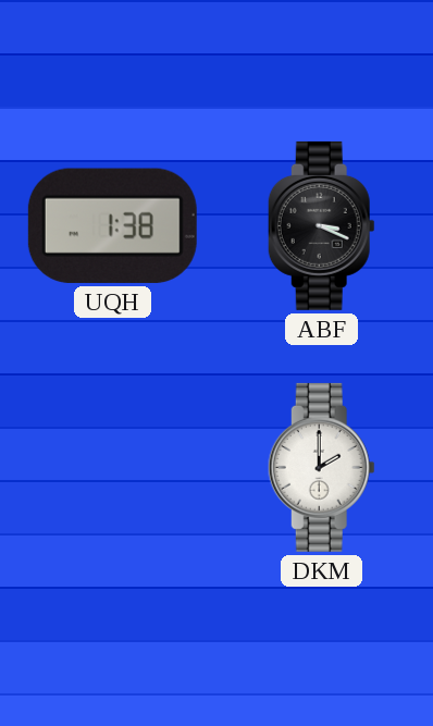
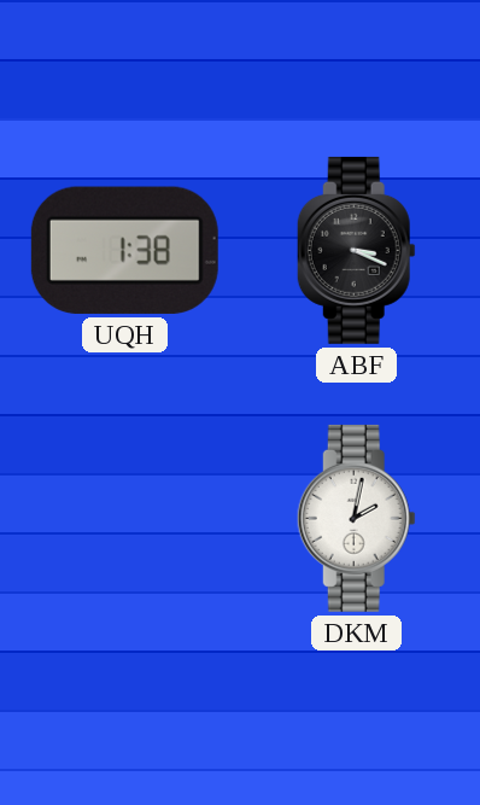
DKM: 2:00 -> 2:02
